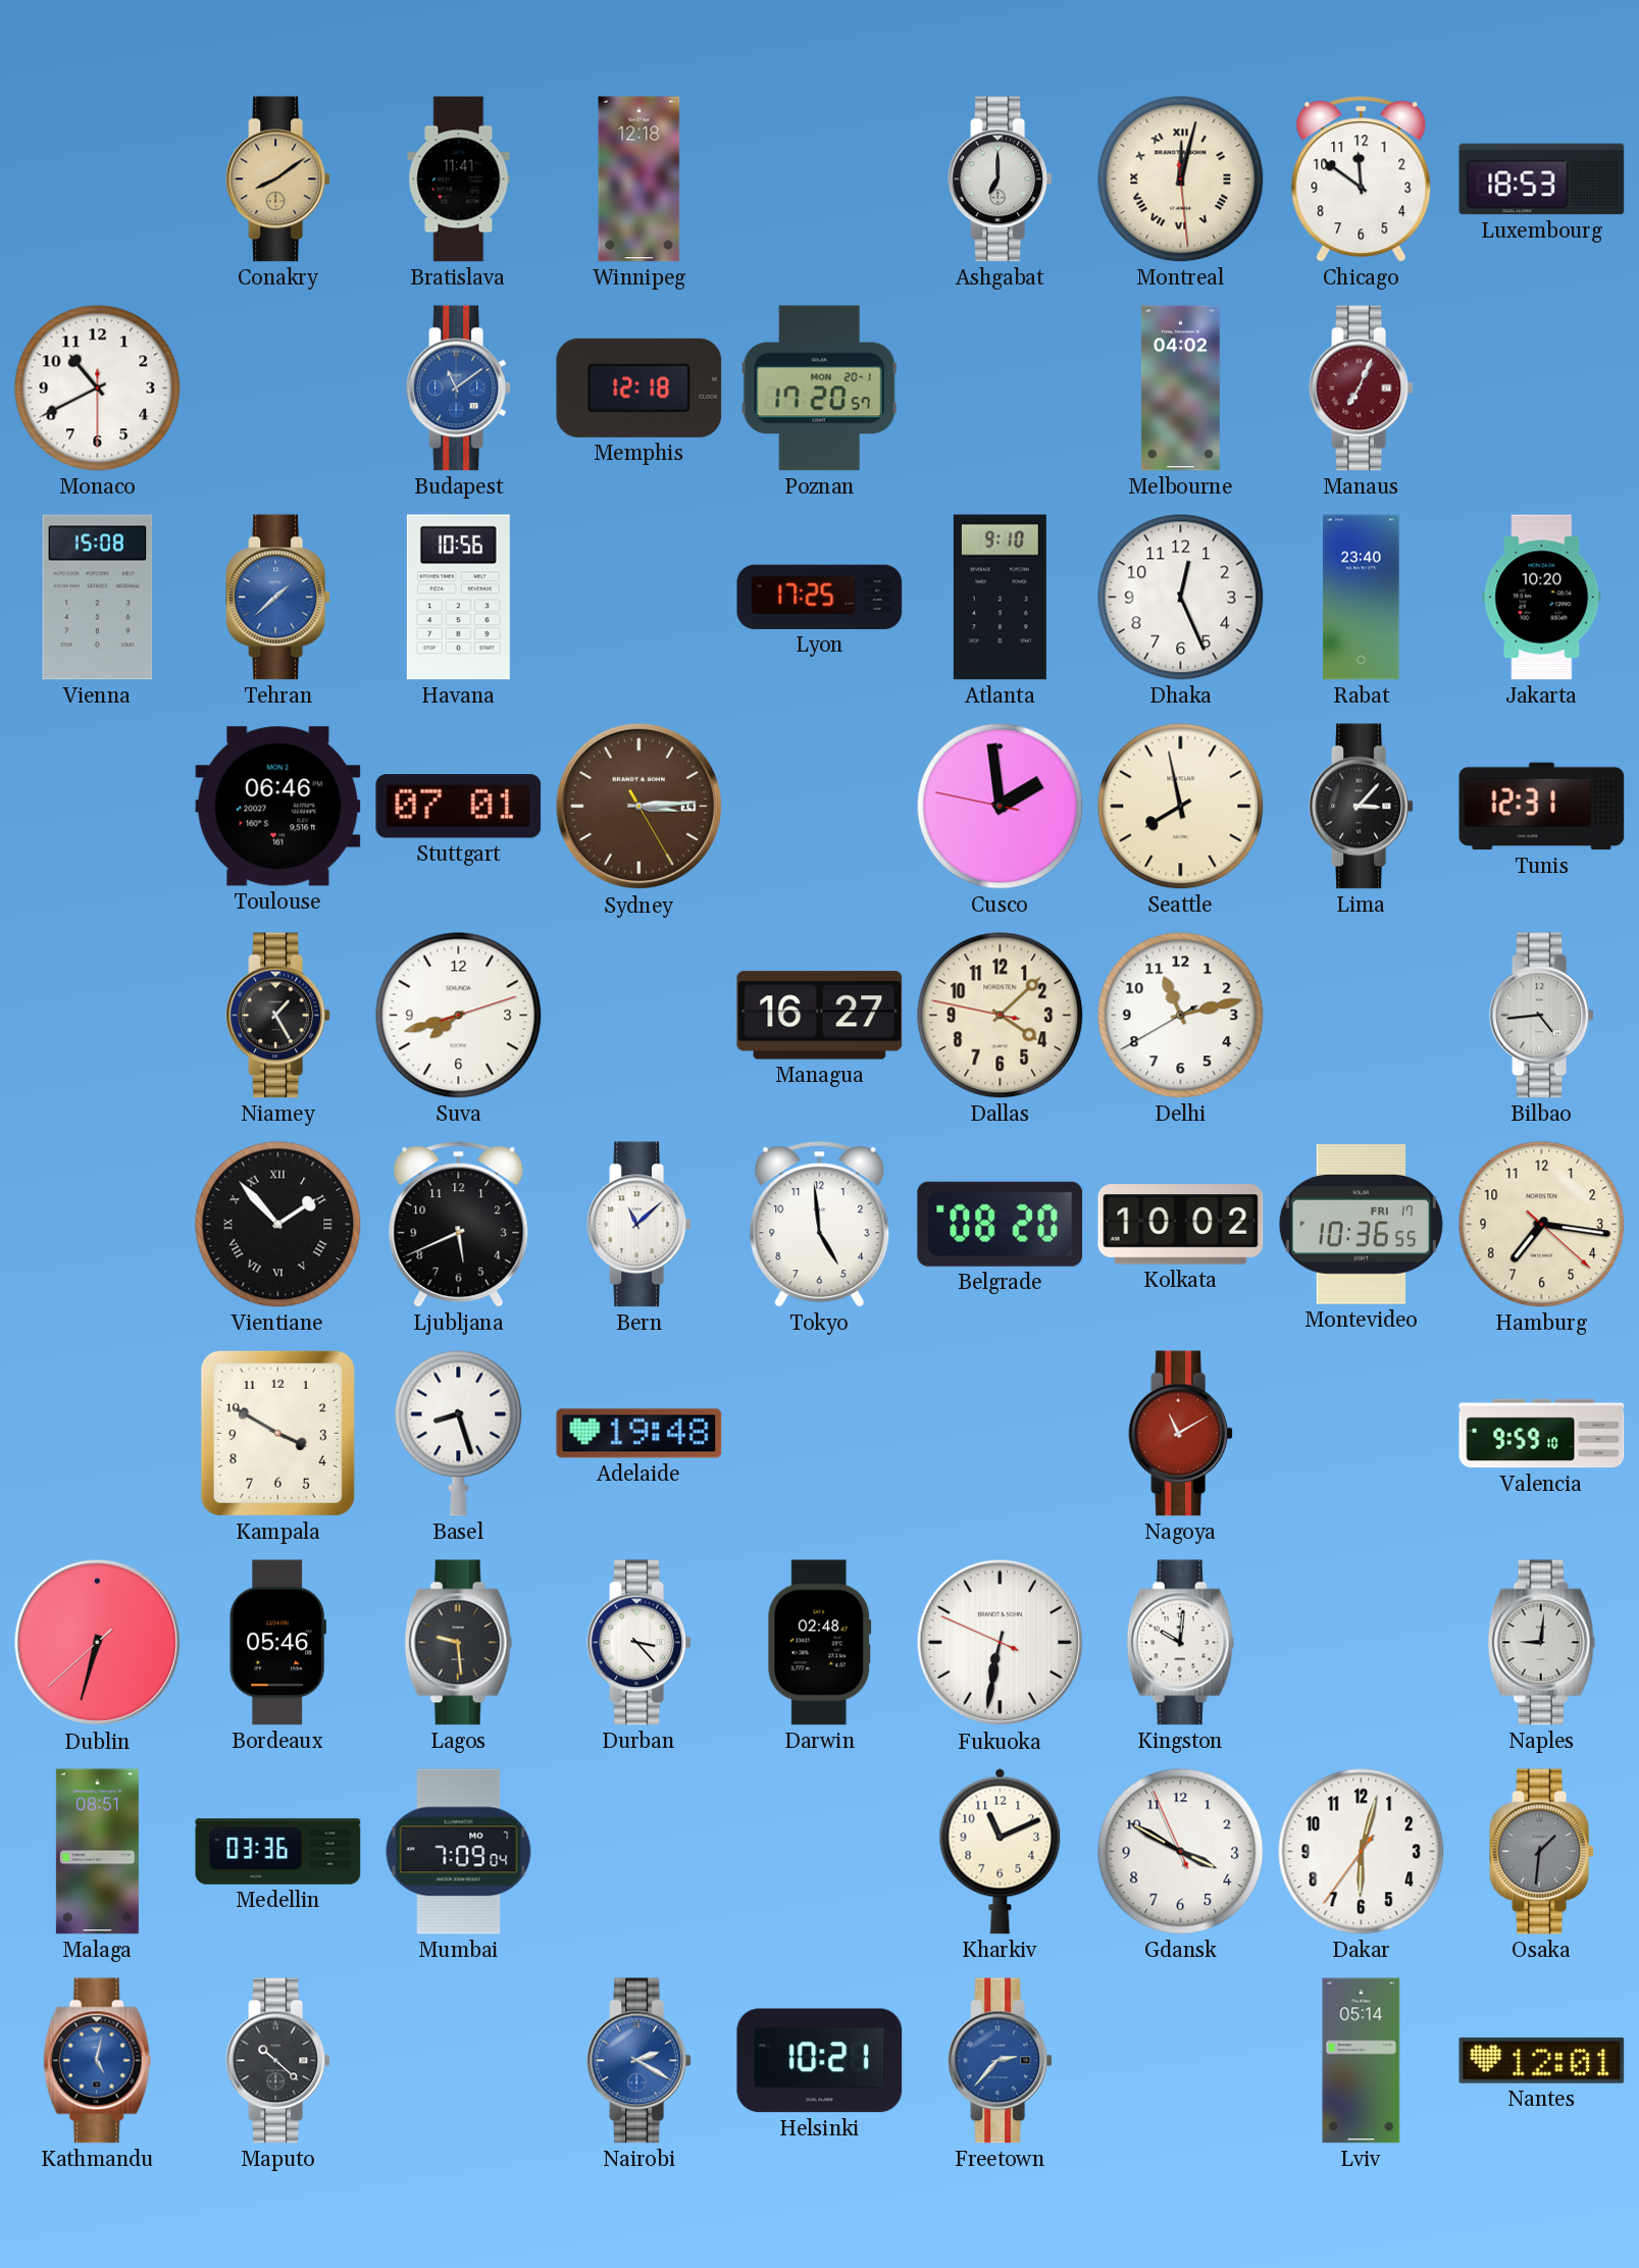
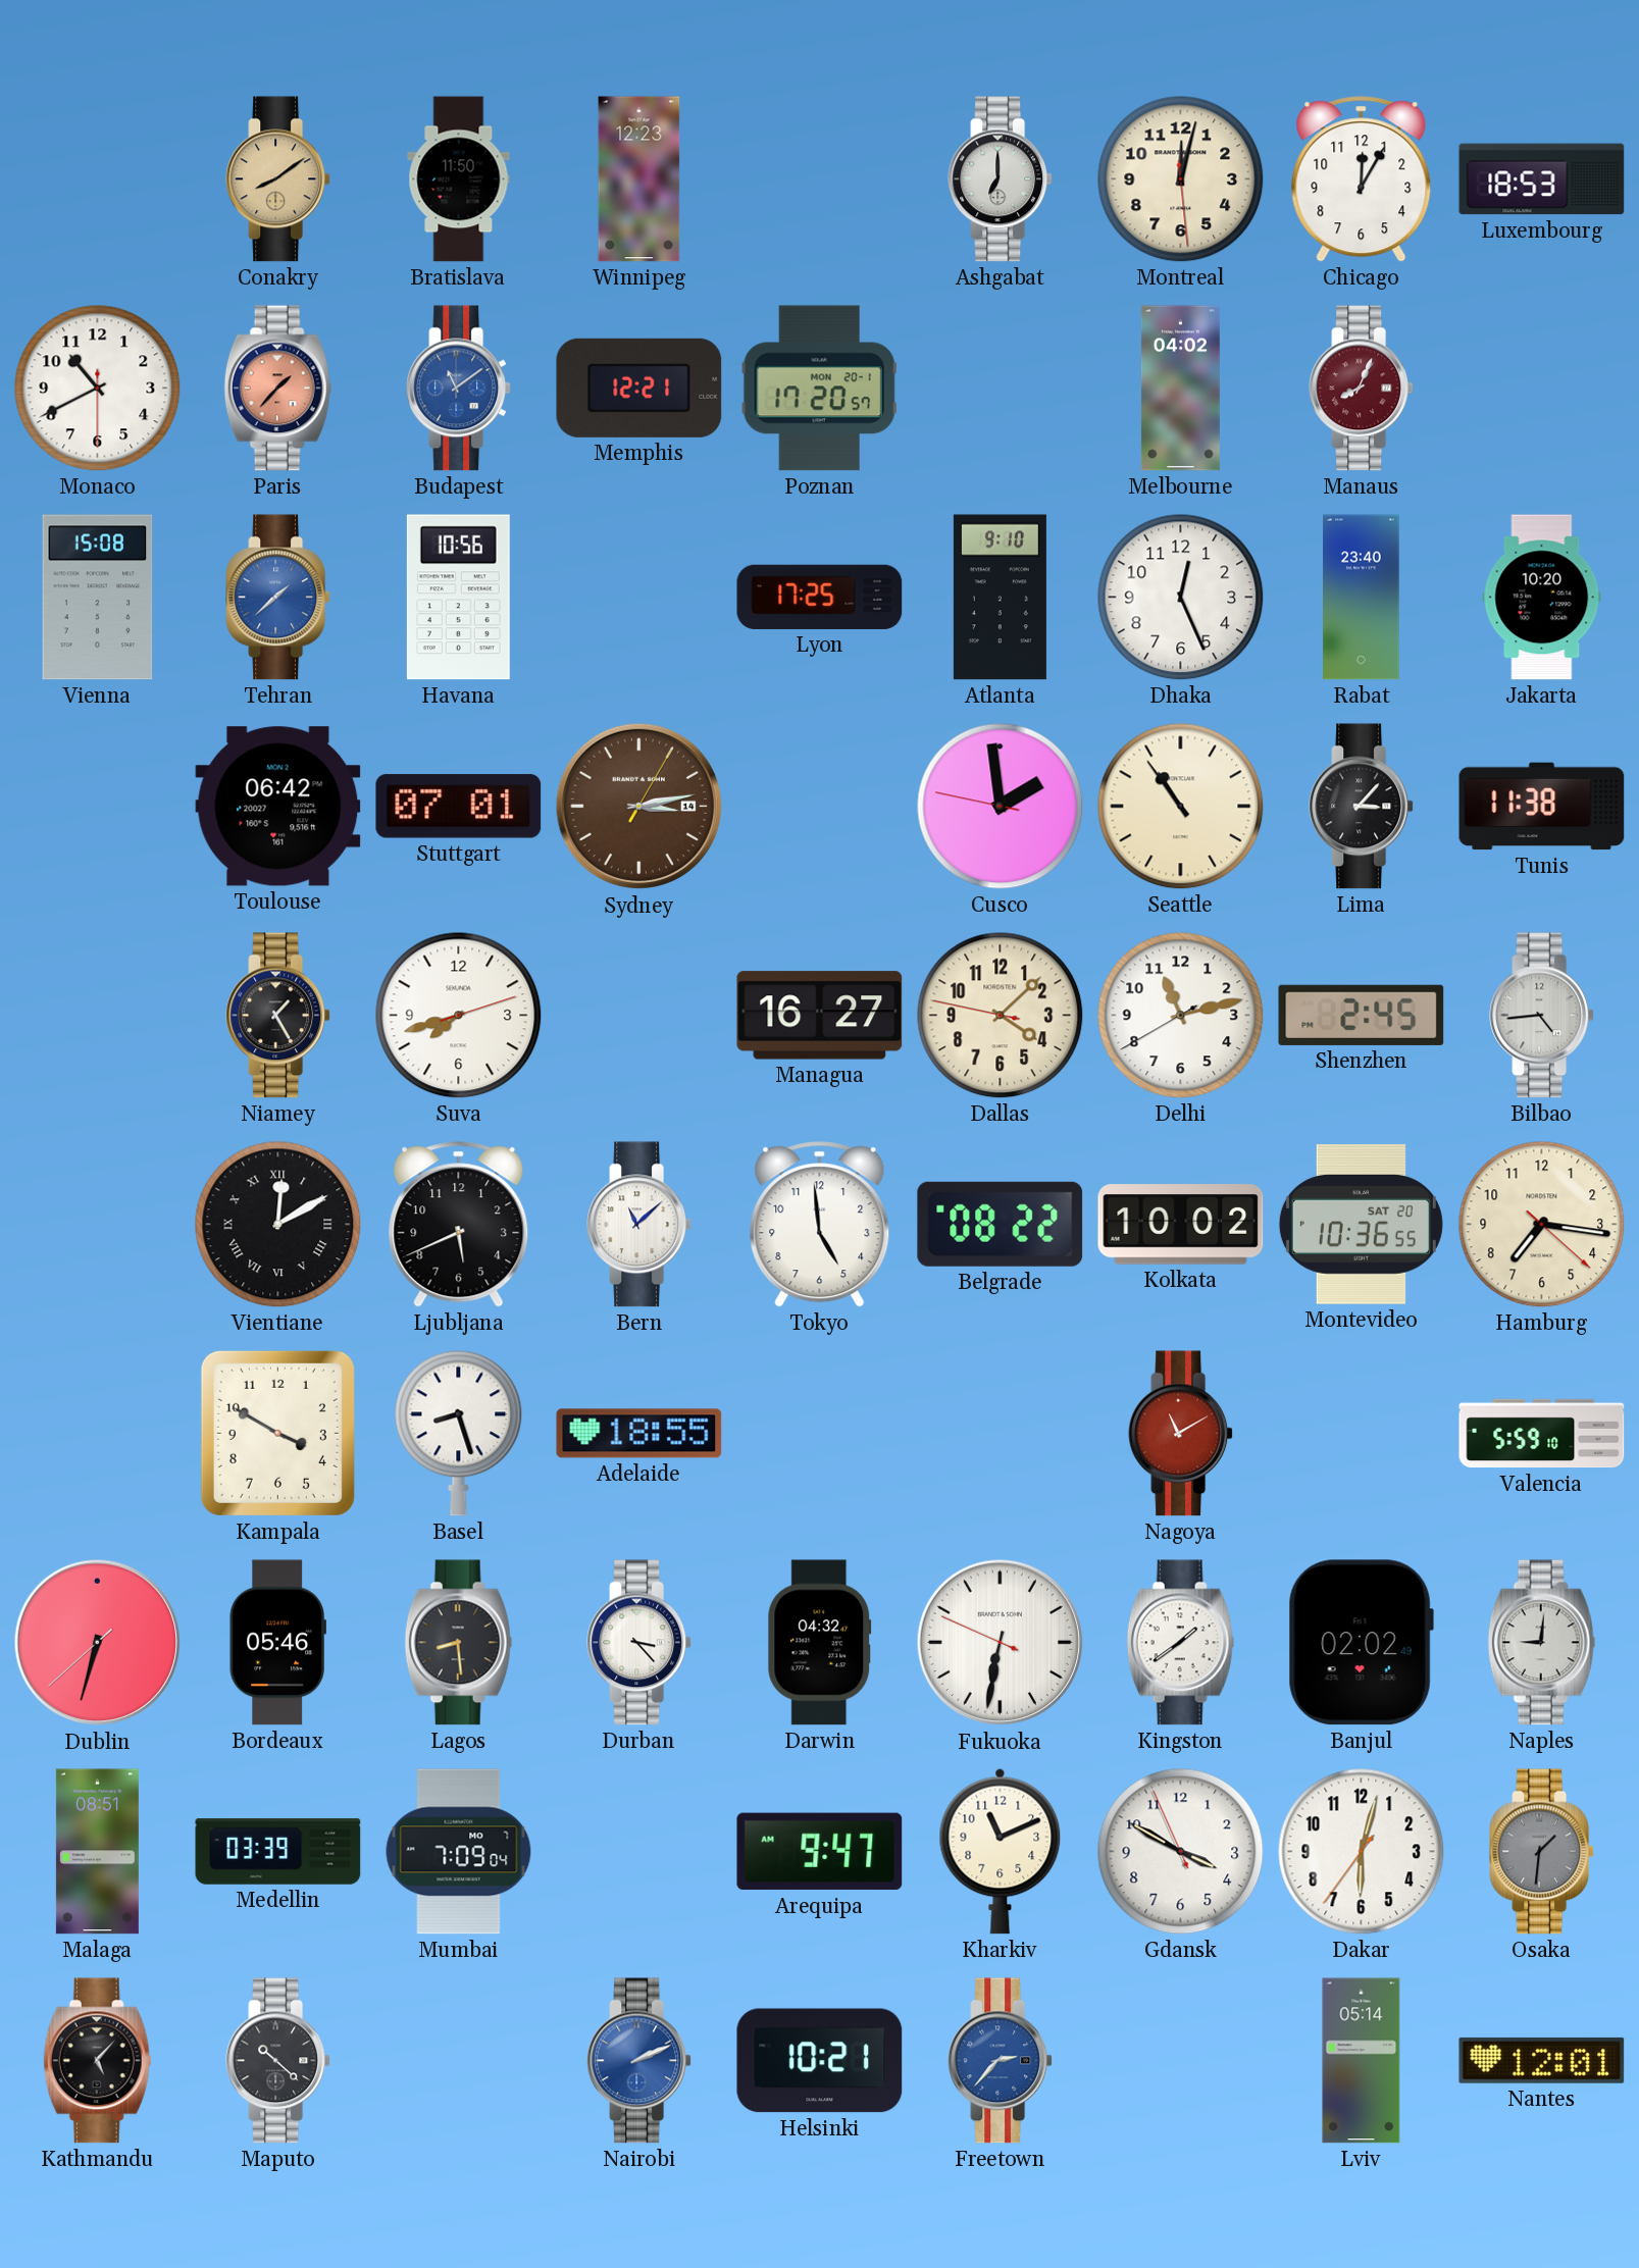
Bratislava: 11:41 -> 11:50
Winnipeg: 12:18 -> 12:23
Montreal numerals: Roman -> Arabic
Chicago: 11:51 -> 12:05
Paris: none -> 1:37
Memphis: 12:18 -> 12:21
Manaus: 7:04 -> 8:04
Toulouse: 06:46 -> 06:42
Sydney: 3:14 -> 3:13
Seattle: 7:58 -> 10:54
Tunis: 12:31 -> 11:38
Shenzhen: none -> 2:45
Vientiane: 1:53 -> 12:10
Belgrade: 08:20 -> 08:22
Montevideo date: FRI 17 -> SAT 20
Adelaide: 19:48 -> 18:55
Valencia: 9:59 -> 5:59
Lagos: 9:29 -> 8:29
Darwin: 02:48 -> 04:32
Kingston: 10:01 -> 1:39
Banjul: none -> 02:02
Medellin: 03:36 -> 03:39
Arequipa: none -> 9:47
Kathmandu: 5:02 -> 5:07
Kathmandu dial: blue -> black
Nairobi: 2:20 -> 2:11
